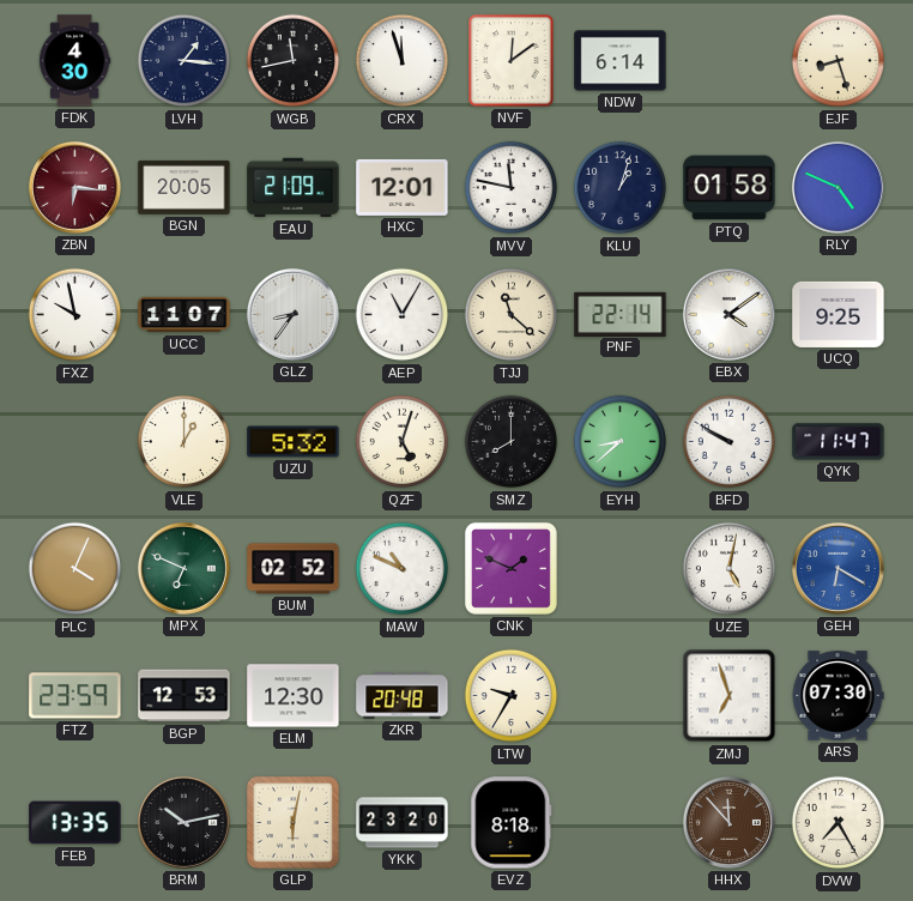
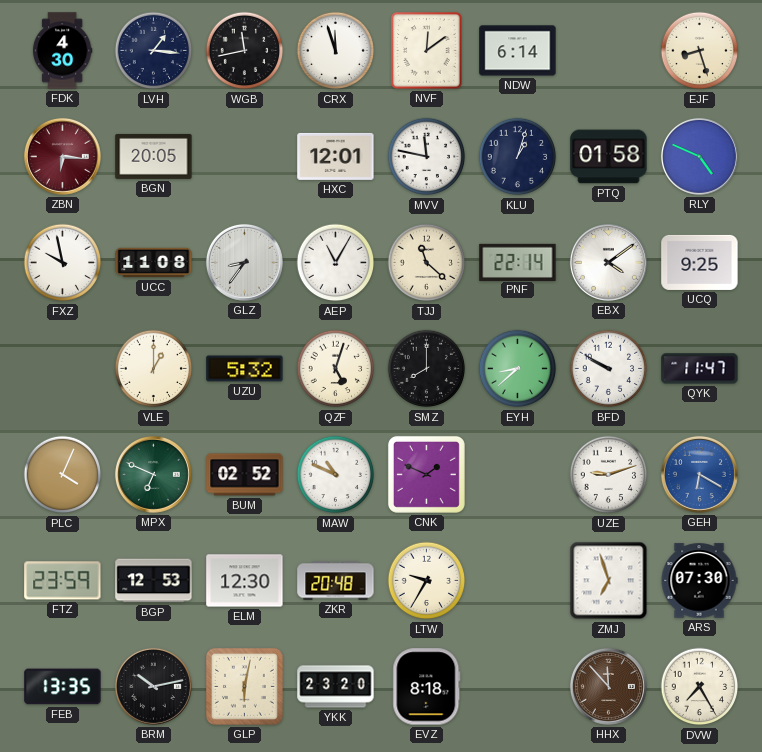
EAU: 21:09 -> none
UCC: 11:07 -> 11:08
UZE: 5:02 -> 9:12
